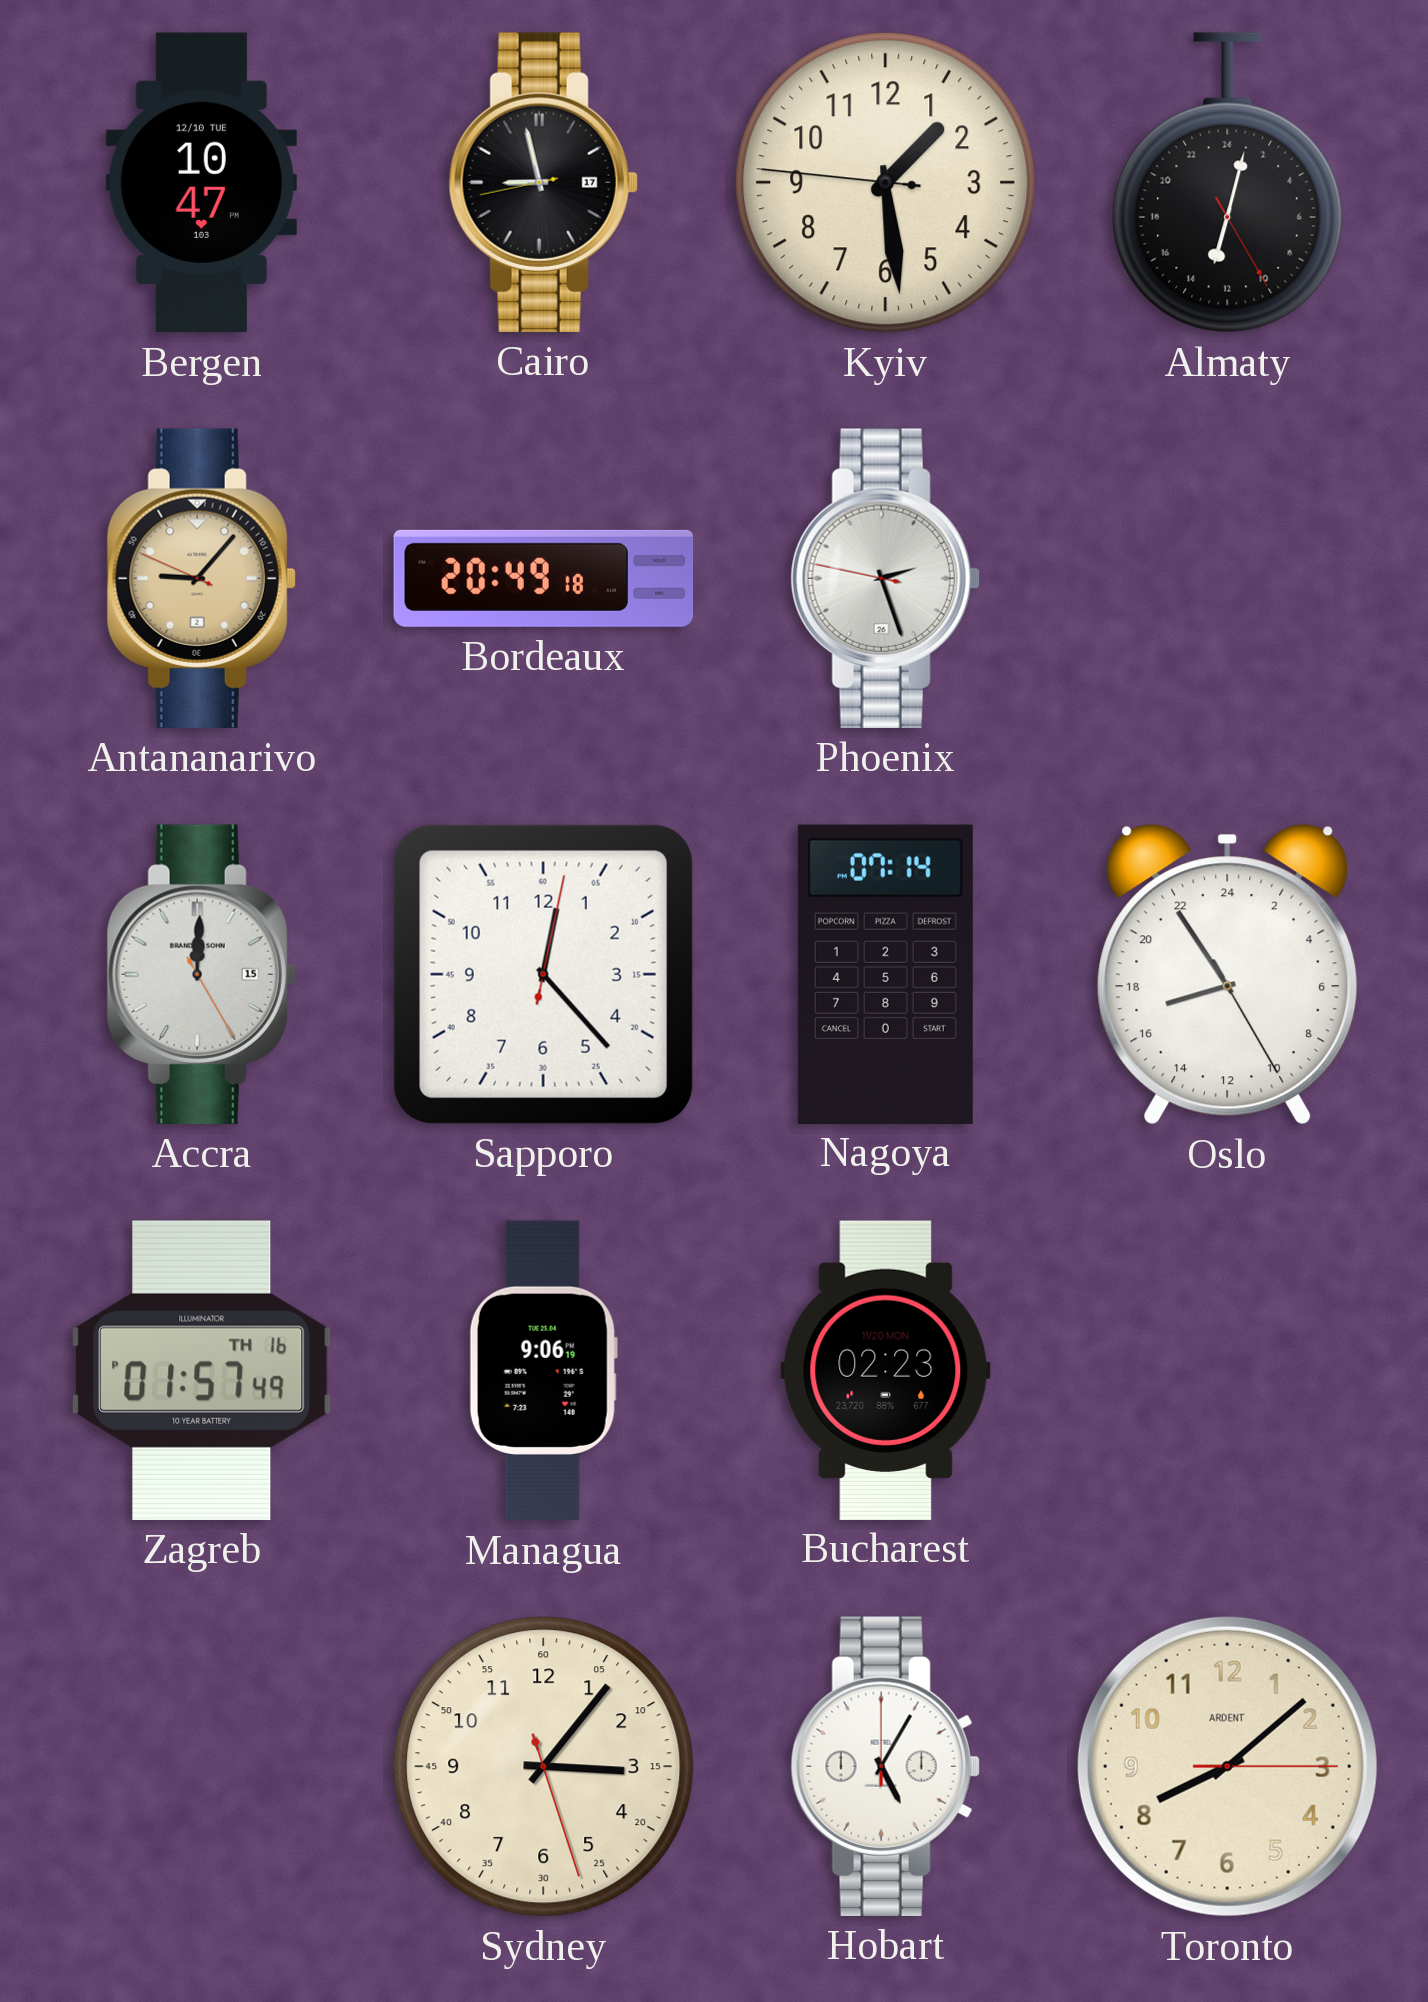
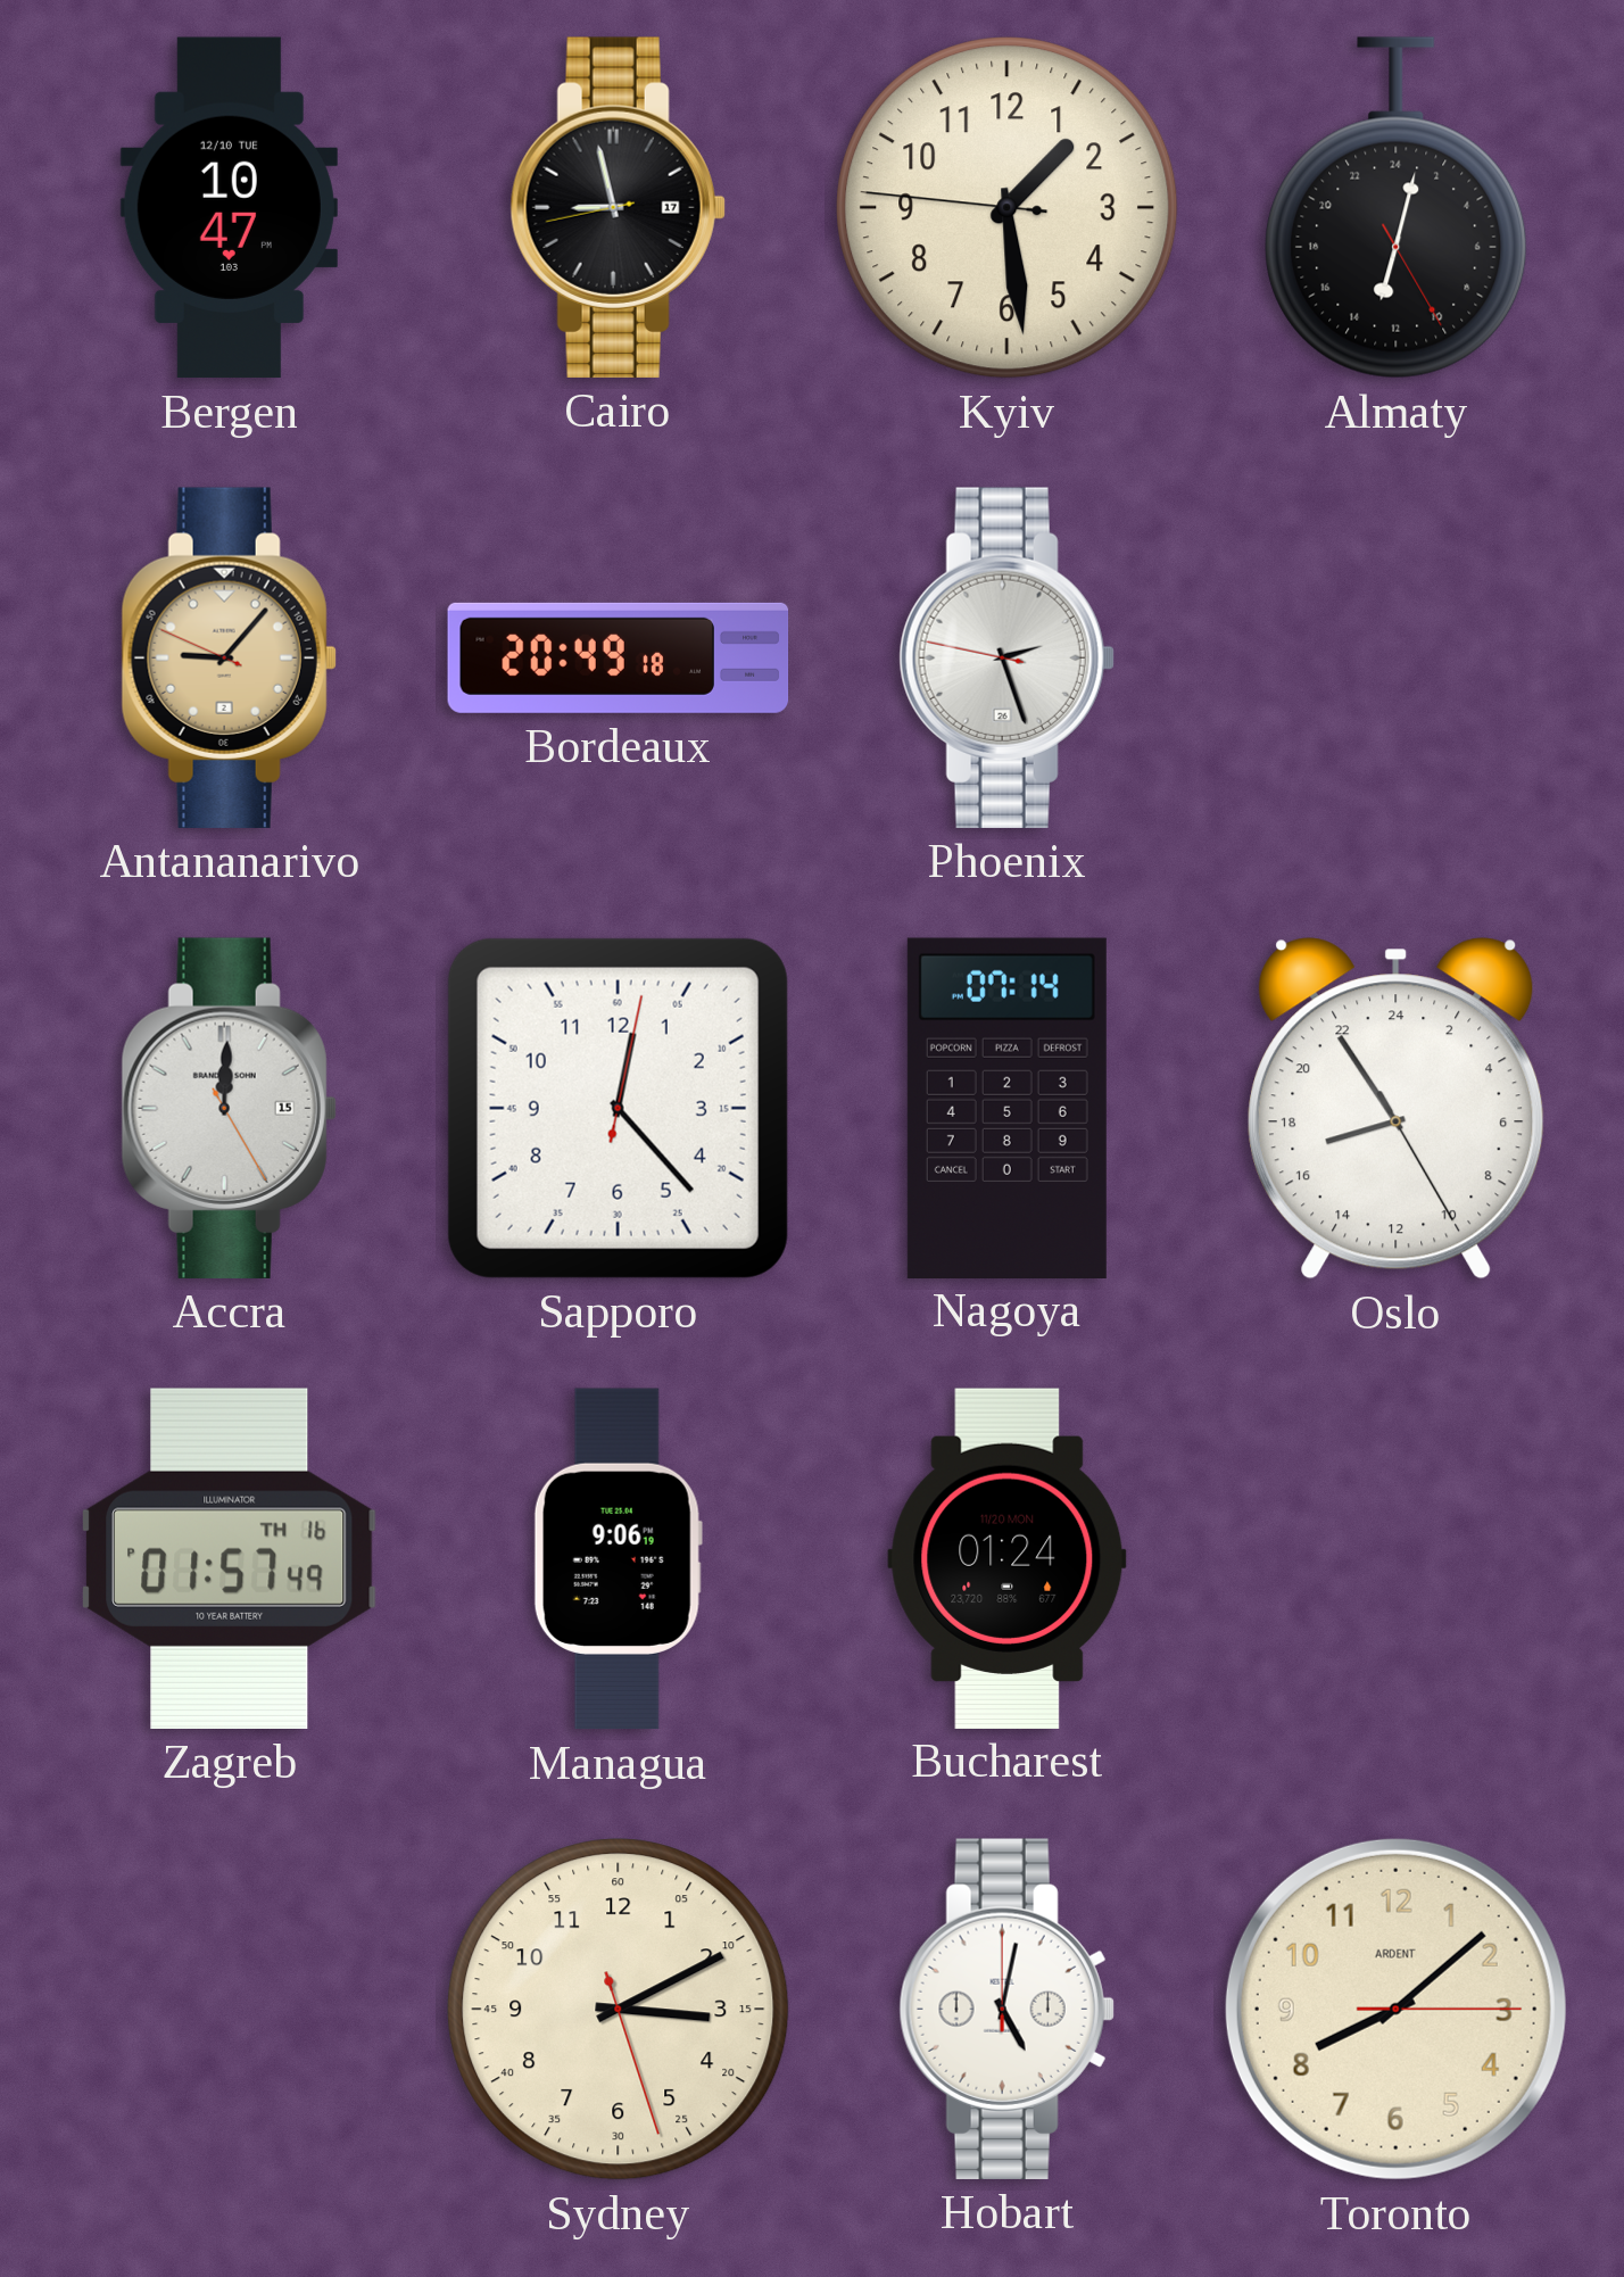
Bucharest: 02:23 -> 01:24
Sydney: 3:06 -> 3:10
Hobart: 5:05 -> 5:02
